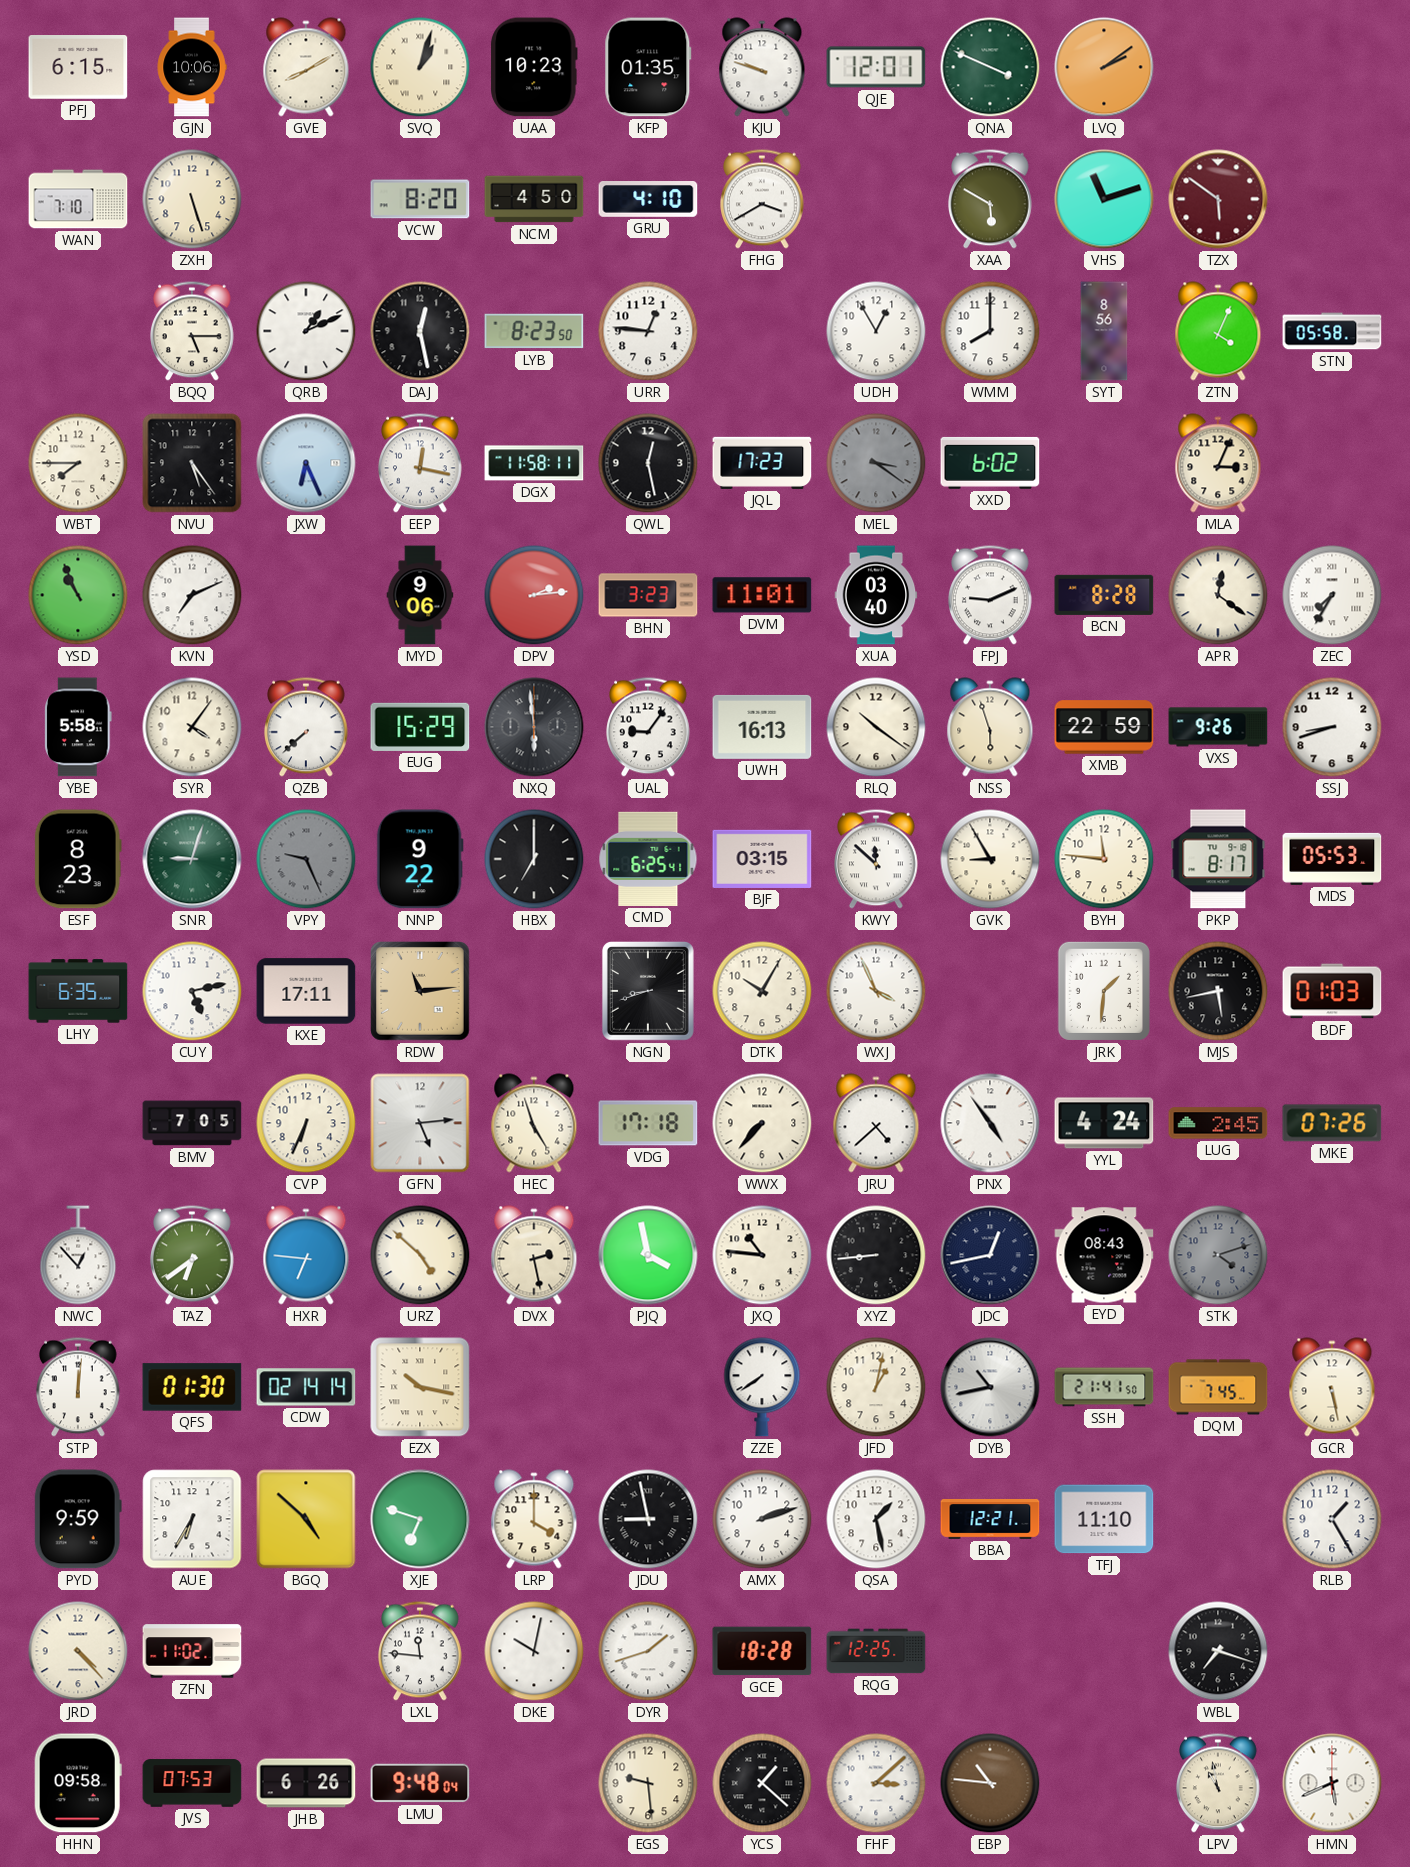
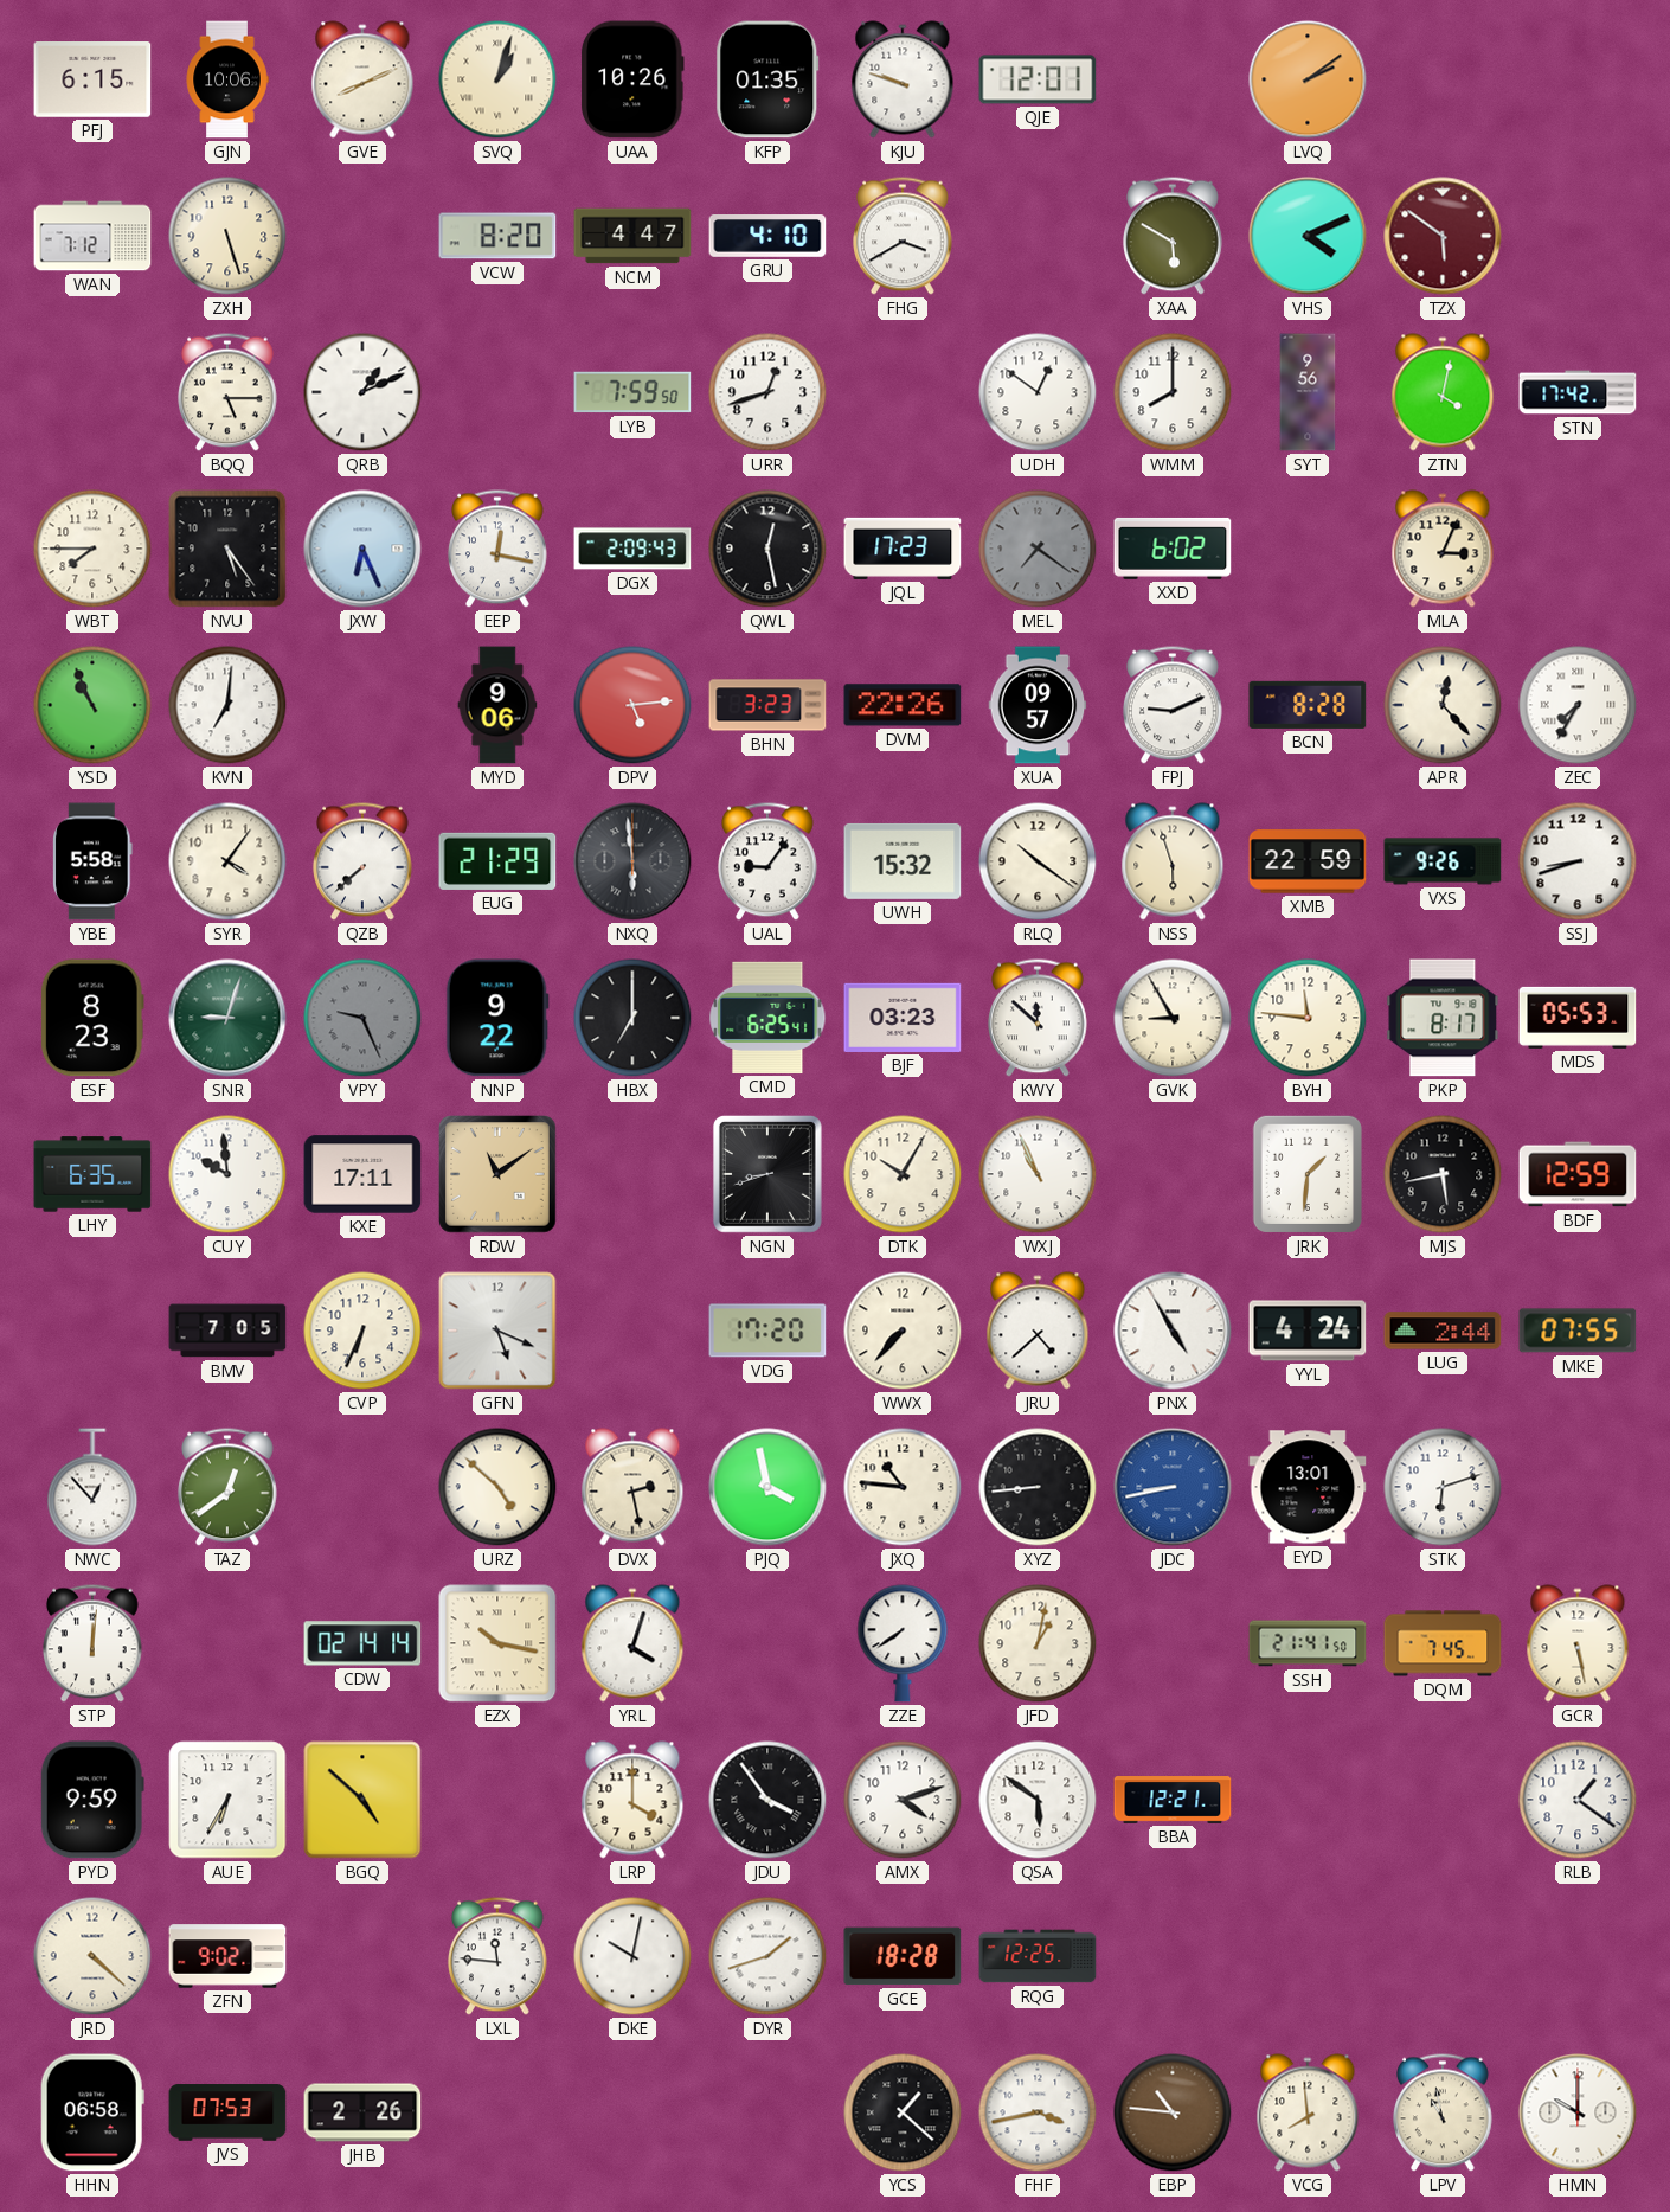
GVE: 8:10 -> 8:11
UAA: 10:23 -> 10:26
QNA: 3:49 -> none
WAN: 7:10 -> 7:12
NCM: 4:50 -> 4:47
VHS: 11:12 -> 4:11
DAJ: 12:28 -> none
LYB: 8:23 -> 7:59
URR: 12:46 -> 12:42
UDH: 12:55 -> 12:51
SYT: 8:56 -> 9:56
ZTN: 4:04 -> 4:02
STN: 05:58 -> 17:42
DGX: 11:58 -> 2:09
MEL: 3:21 -> 7:21
KVN: 7:11 -> 7:01
DPV: 2:14 -> 5:14
DVM: 11:01 -> 22:26
XUA: 03:40 -> 09:57
APR: 12:21 -> 12:23
EUG: 15:29 -> 21:29
UWH: 16:13 -> 15:32
BJF: 03:15 -> 03:23
CUY: 5:13 -> 9:59
RDW: 11:14 -> 11:09
WXJ: 3:56 -> 10:56
BDF: 01:03 -> 12:59
GFN: 5:14 -> 5:19
HEC: 4:57 -> none
VDG: 17:18 -> 17:20
PNX: 4:54 -> 4:55
LUG: 2:45 -> 2:44
MKE: 07:26 -> 07:55
TAZ: 6:39 -> 12:39
HXR: 6:46 -> none
JDC: 12:43 -> 8:43
JDC dial: navy -> blue
EYD: 08:43 -> 13:01
STK: 4:12 -> 6:12
STK dial: grey -> white
QFS: 01:30 -> none
YRL: none -> 4:03
DYB: 10:43 -> none
XJE: 6:48 -> none
JDU: 8:58 -> 3:54
AMX: 2:12 -> 4:12
QSA: 1:28 -> 5:51
TFJ: 11:10 -> none
RLB: 1:25 -> 1:21
JRD: 4:23 -> 4:22
ZFN: 11:02 -> 9:02
WBL: 7:18 -> none
HHN: 09:58 -> 06:58
JHB: 6:26 -> 2:26
LMU: 9:48 -> none
EGS: 9:29 -> none
FHF: 3:08 -> 3:43
VCG: none -> 7:59
HMN: 5:41 -> 10:00
